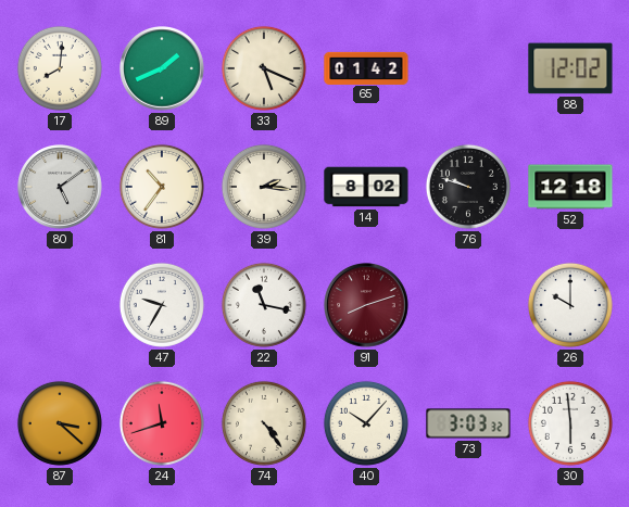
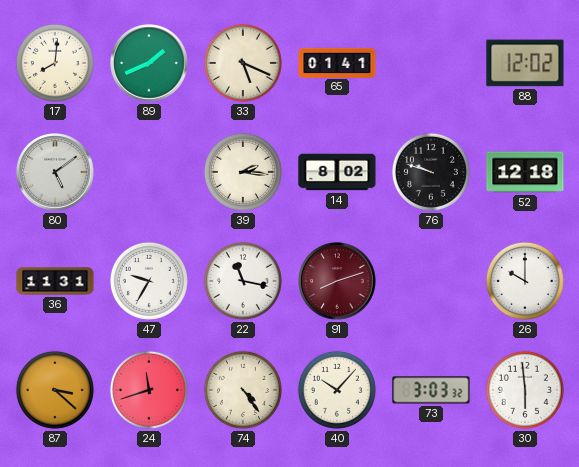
65: 01:42 -> 01:41
81: 10:36 -> none
36: none -> 11:31
